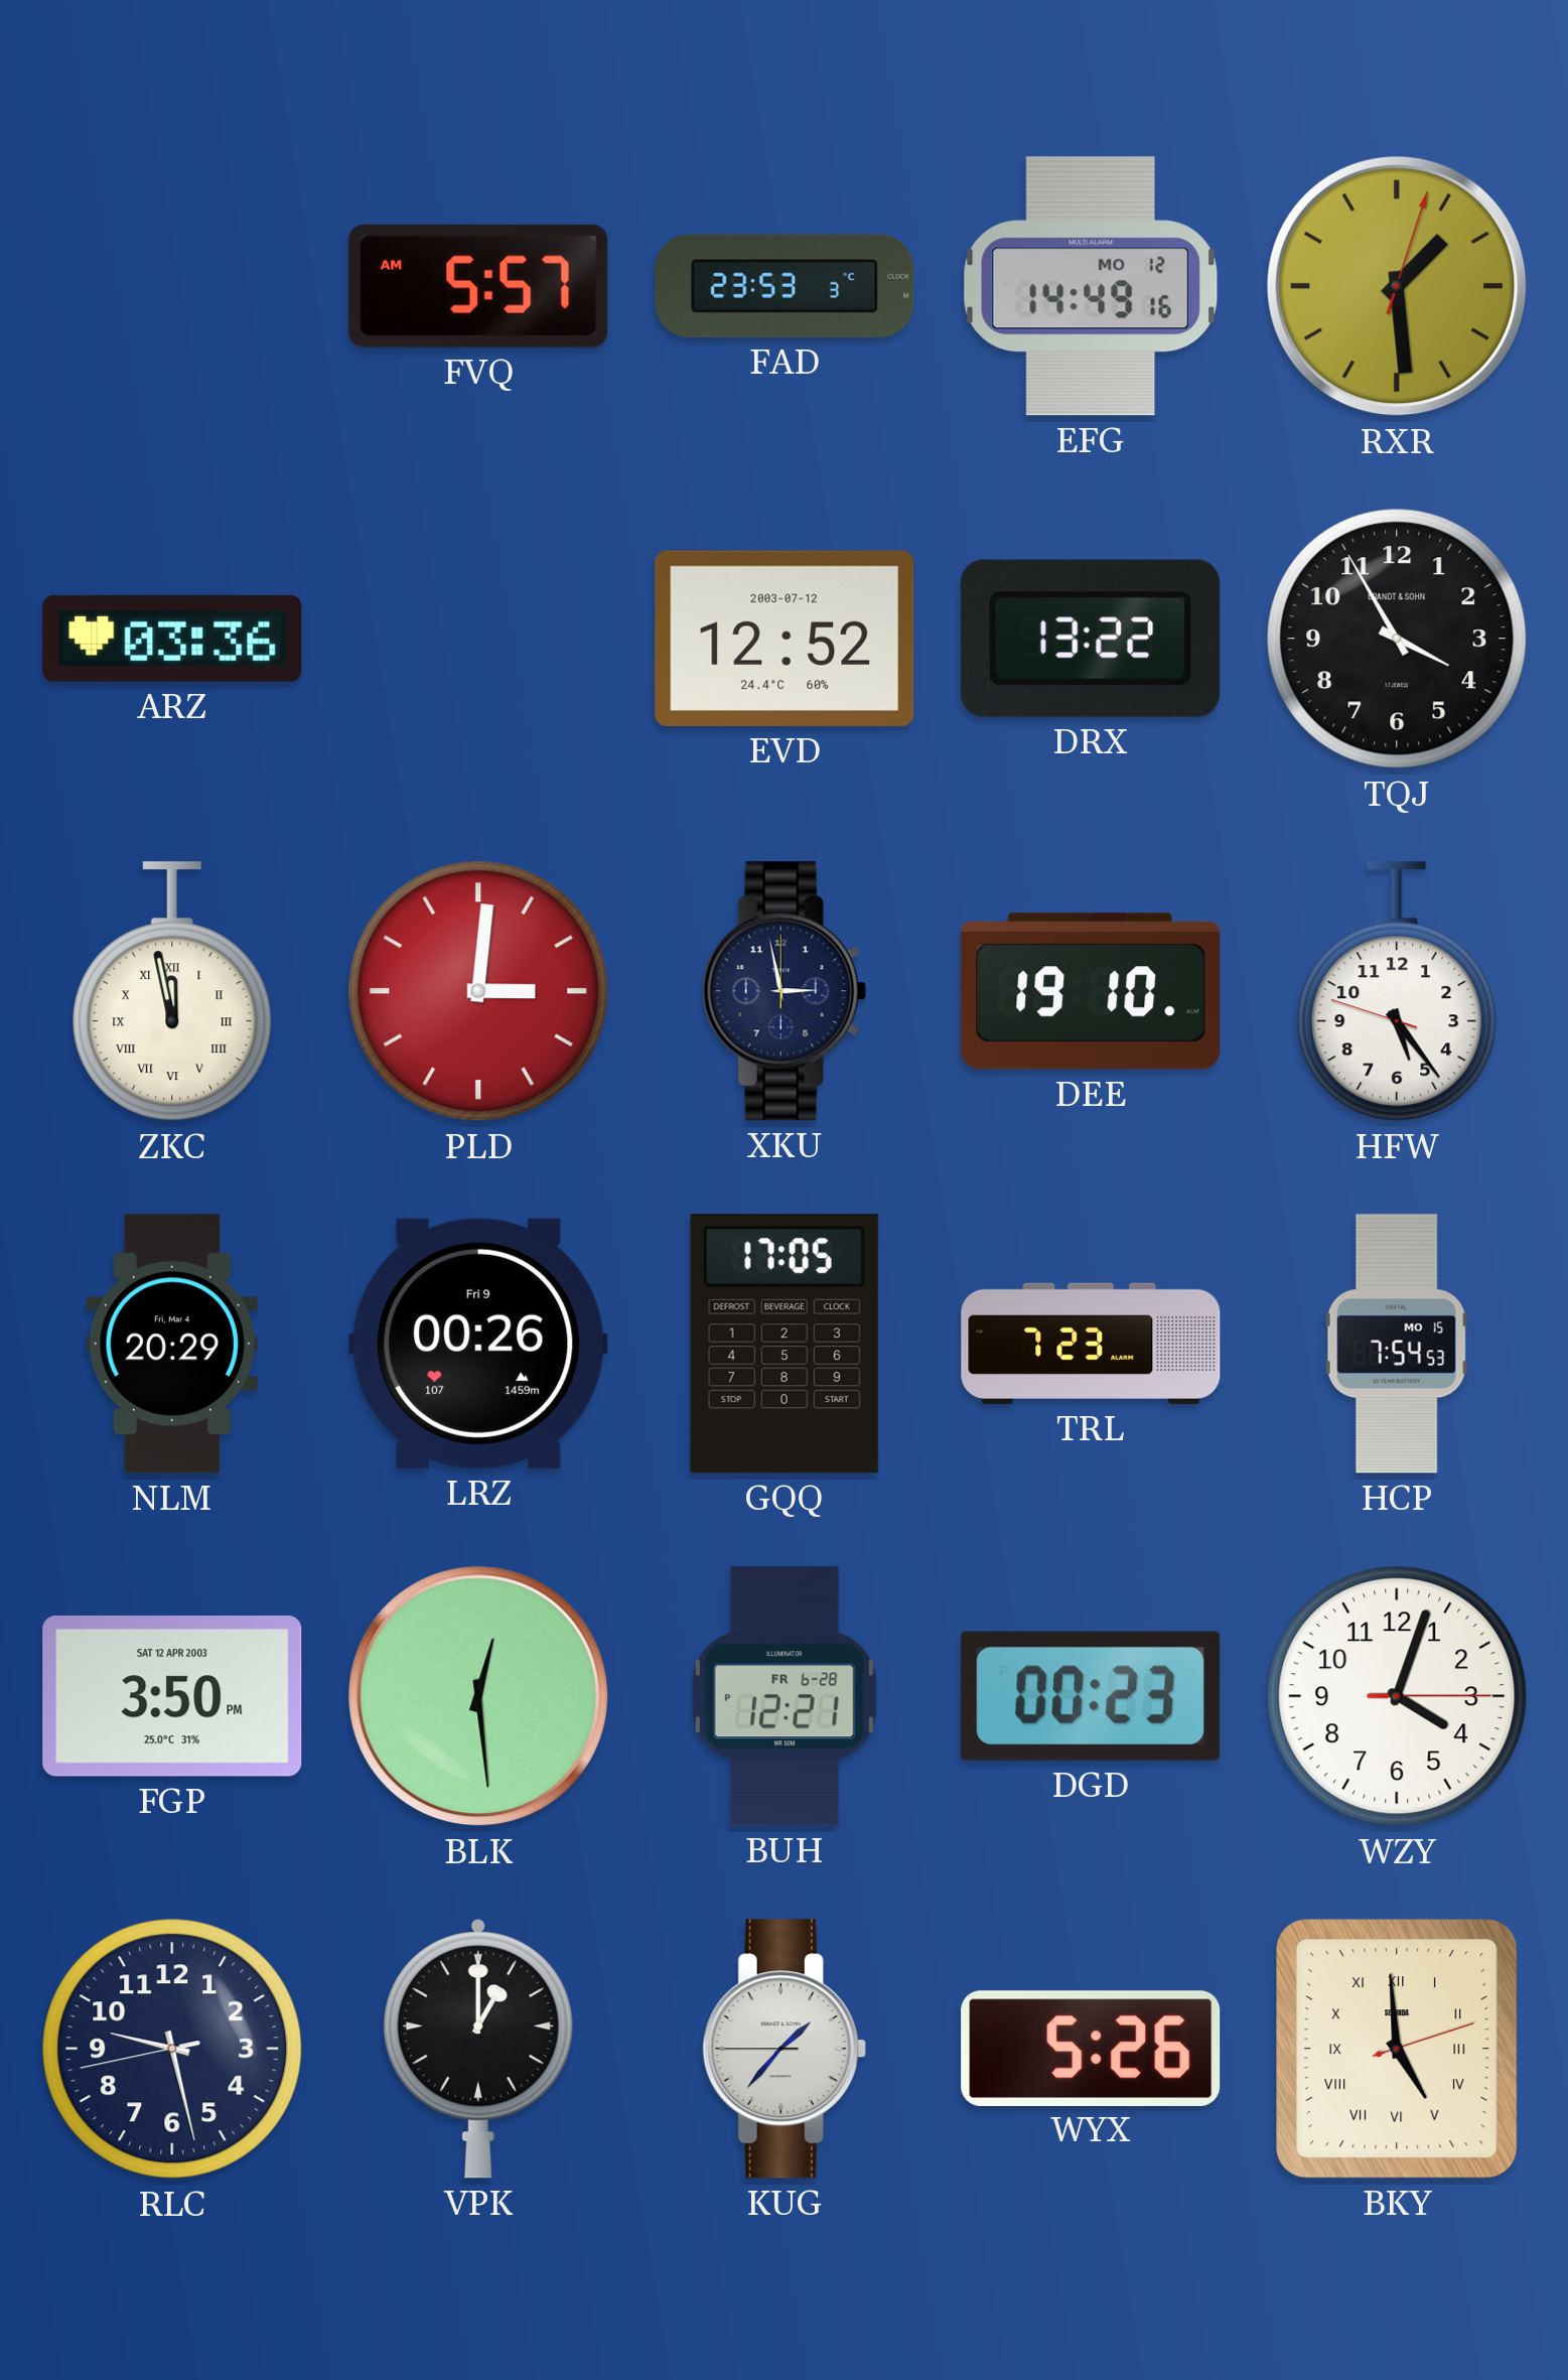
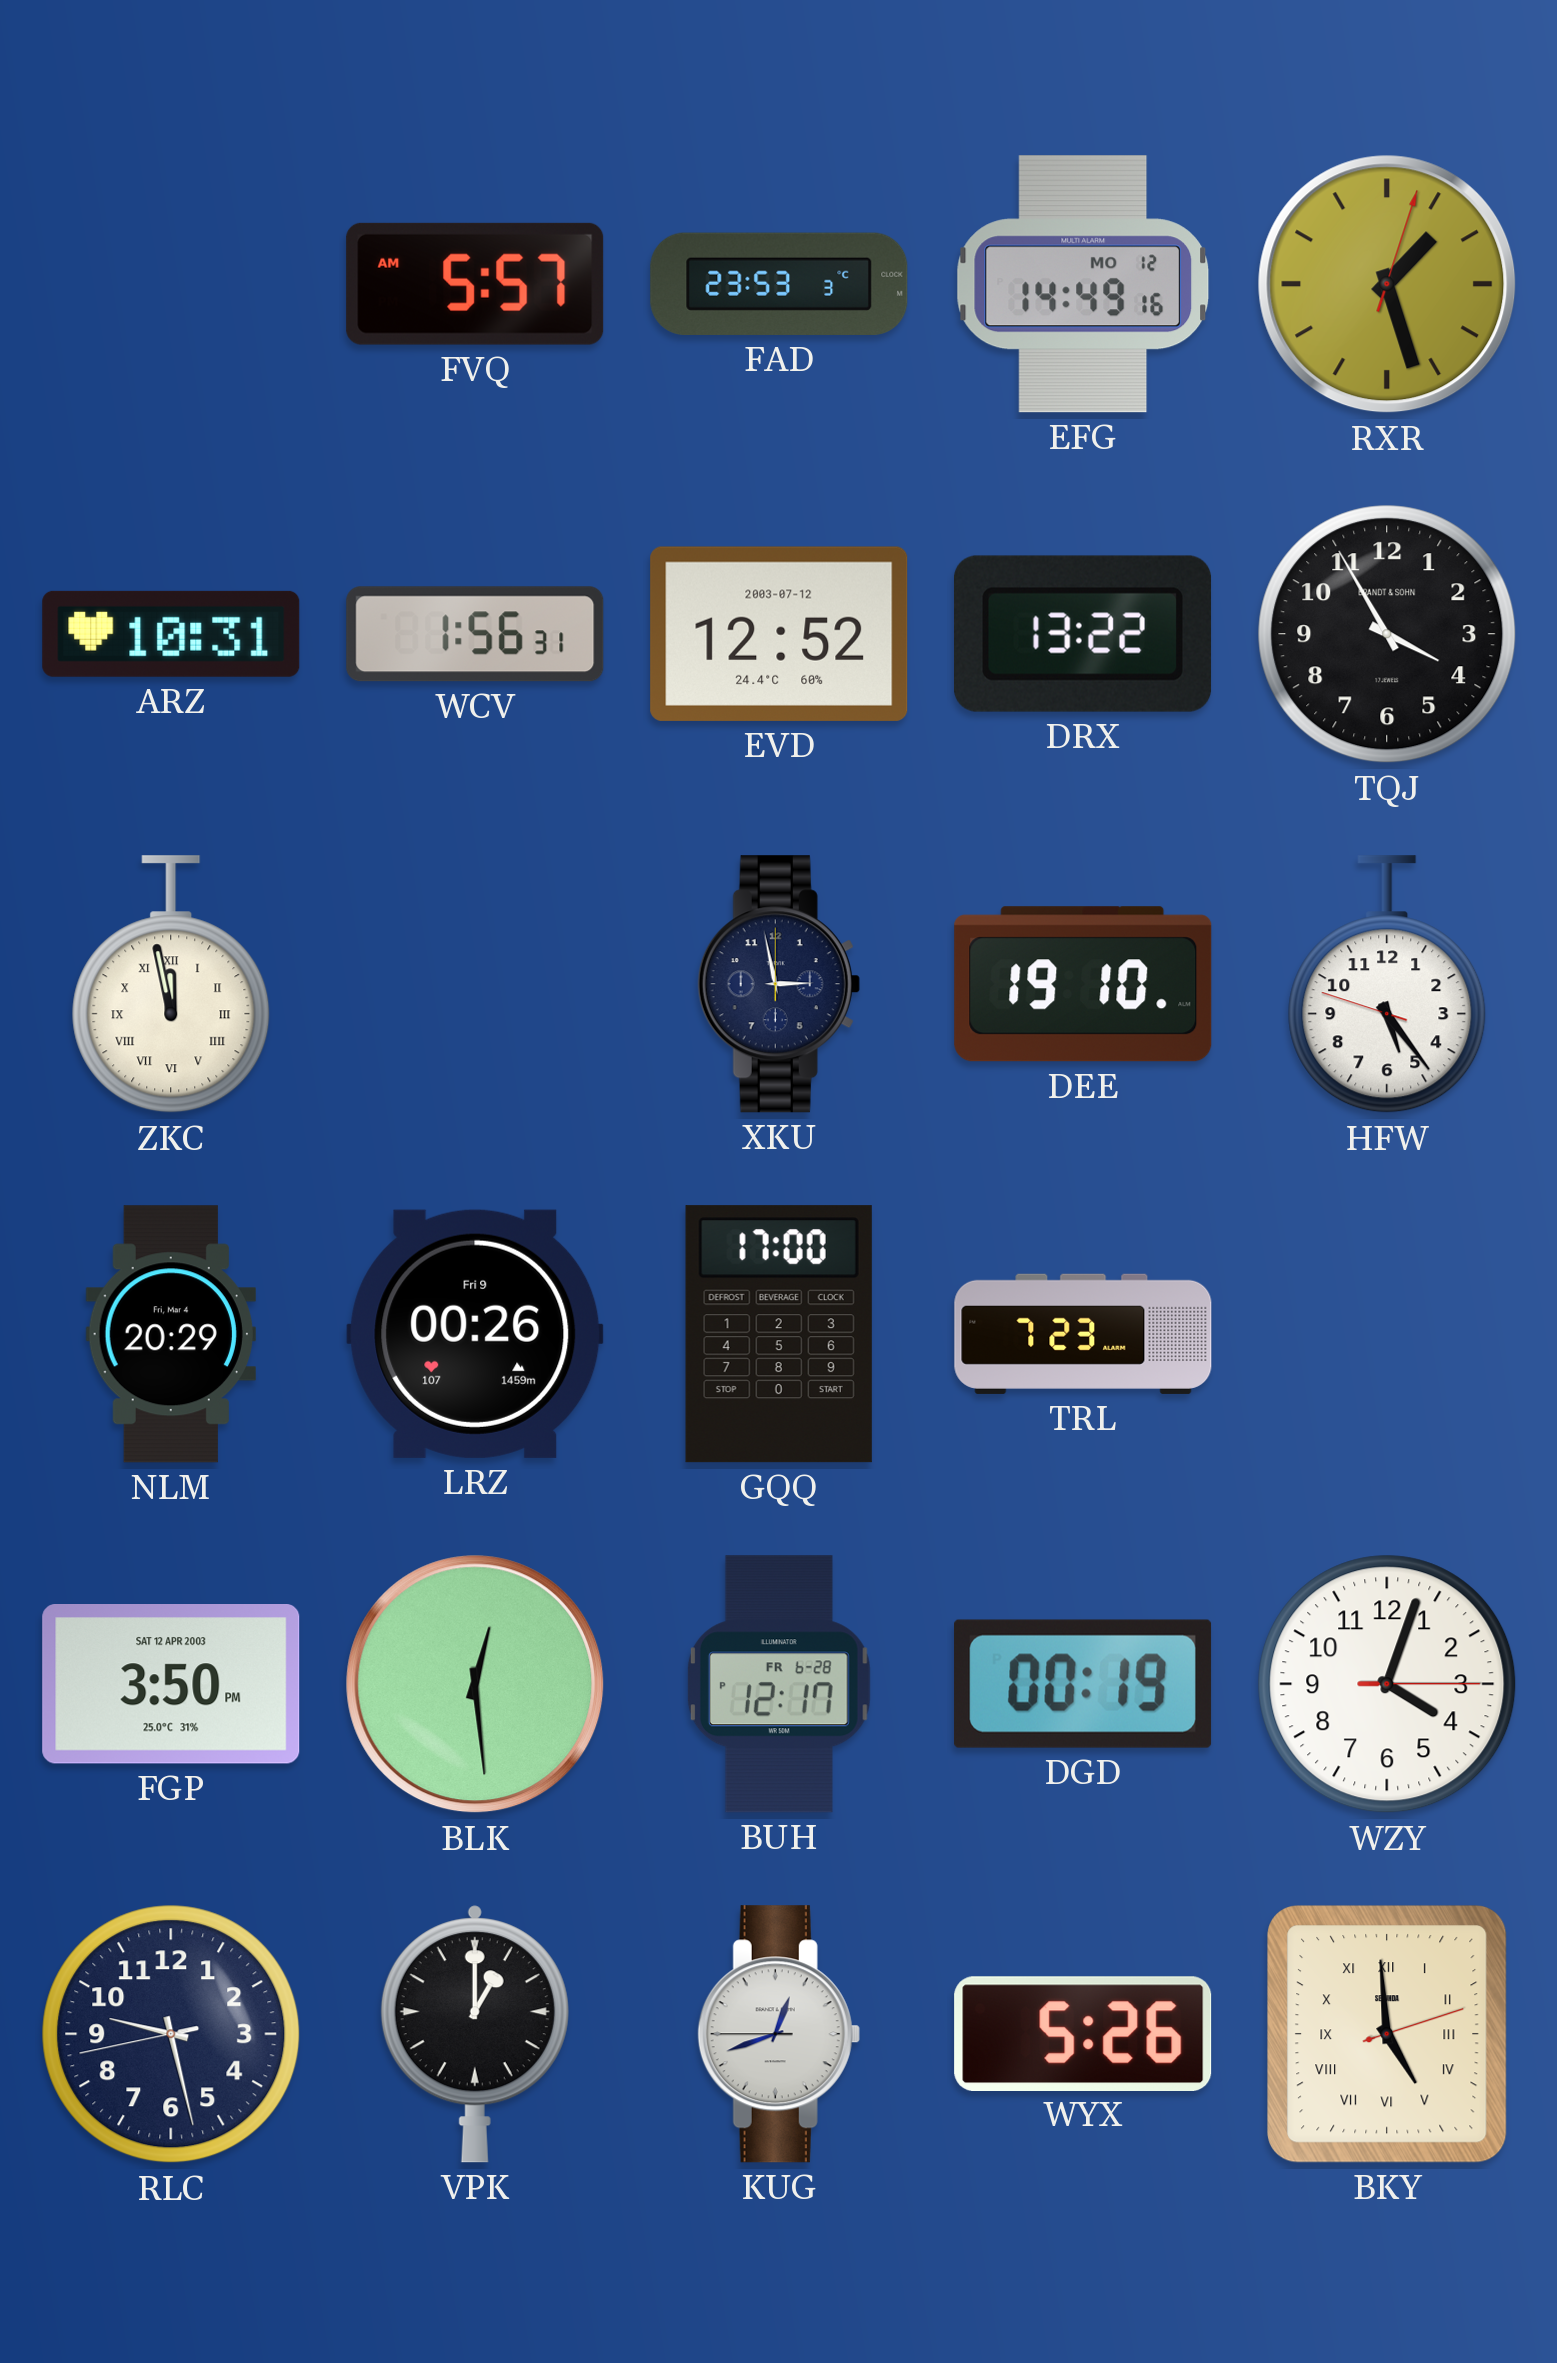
RXR: 1:29 -> 1:27
ARZ: 03:36 -> 10:31
WCV: none -> 1:56
PLD: 3:01 -> none
GQQ: 17:05 -> 17:00
HCP: 7:54 -> none
BUH: 12:21 -> 12:17
DGD: 00:23 -> 00:19
KUG: 1:36 -> 12:41
